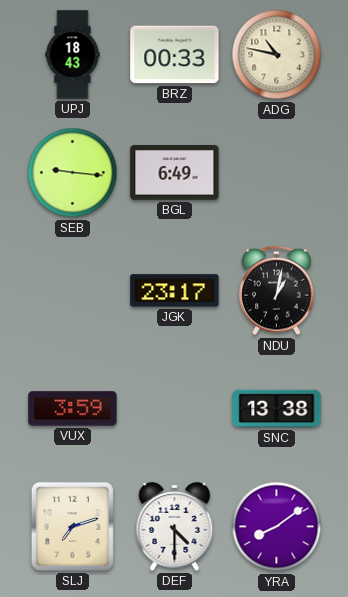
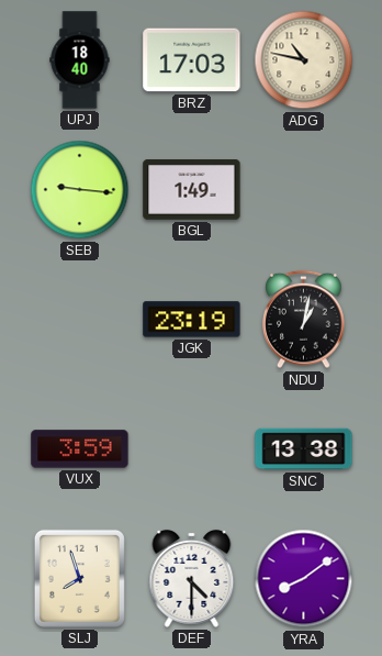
UPJ: 18:43 -> 18:40
BRZ: 00:33 -> 17:03
BGL: 6:49 -> 1:49
JGK: 23:17 -> 23:19
SLJ: 7:12 -> 7:57
